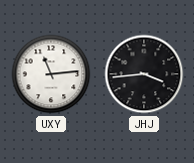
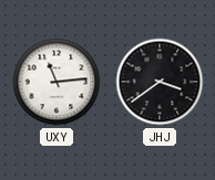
JHJ: 3:44 -> 3:39
